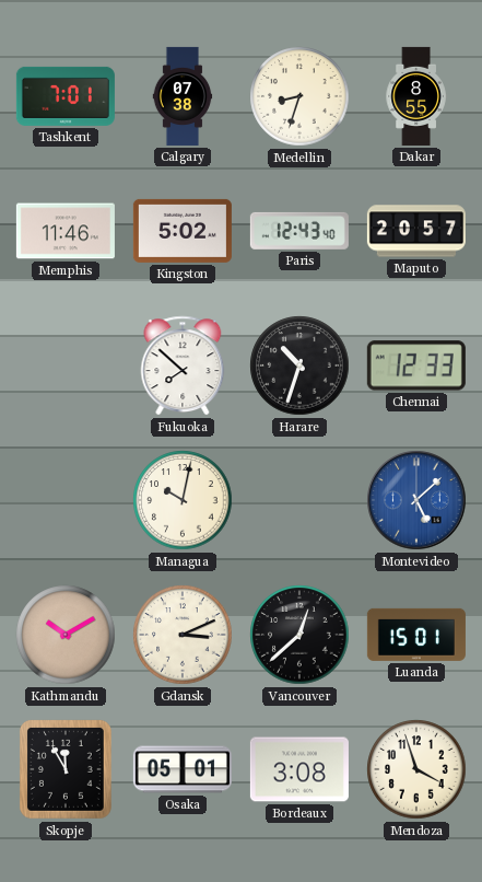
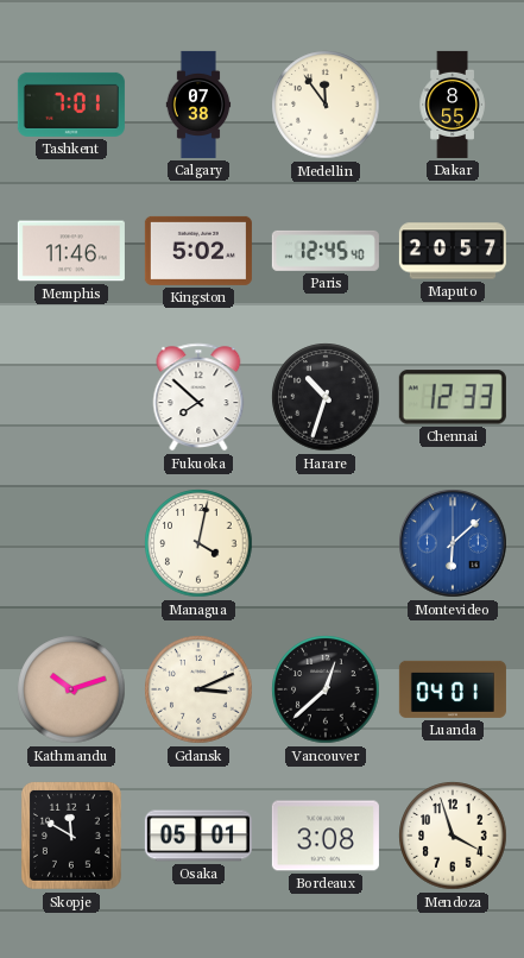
Medellin: 8:33 -> 11:54
Paris: 12:43 -> 12:45
Managua: 10:02 -> 4:02
Montevideo: 5:08 -> 6:08
Kathmandu: 10:10 -> 10:12
Luanda: 15:01 -> 04:01
Skopje: 11:55 -> 11:50
